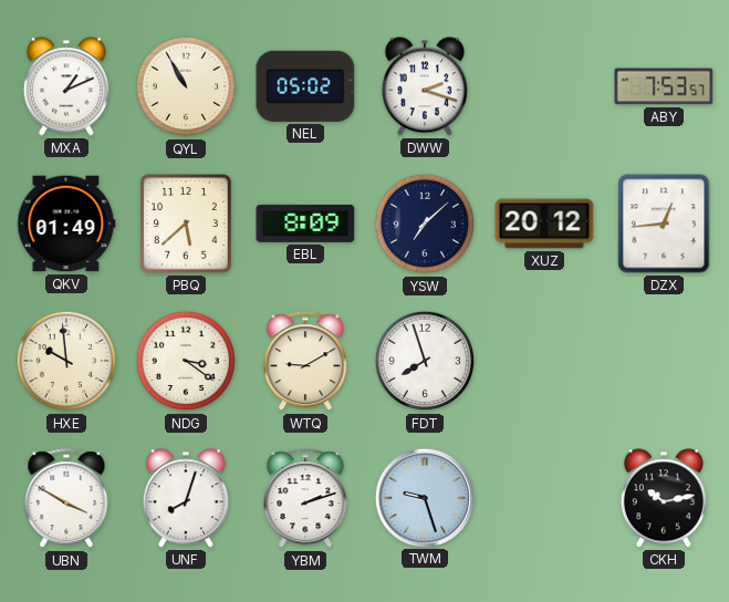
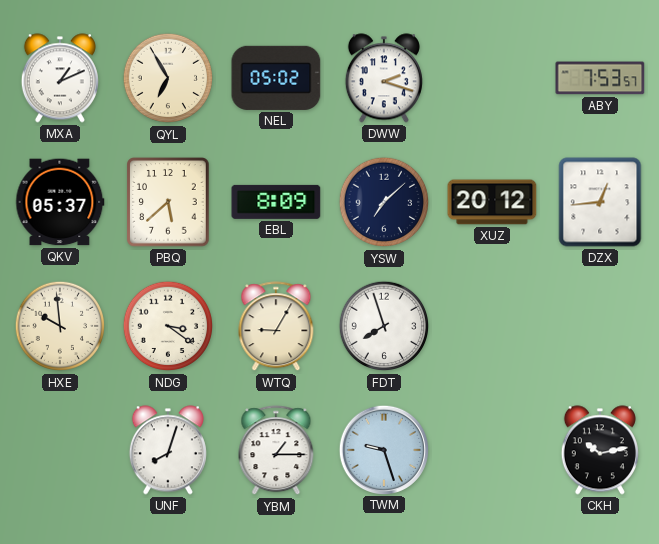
QYL: 10:55 -> 6:55
QKV: 01:49 -> 05:37
WTQ: 9:10 -> 9:05
UBN: 3:50 -> none
YBM: 2:12 -> 1:15
